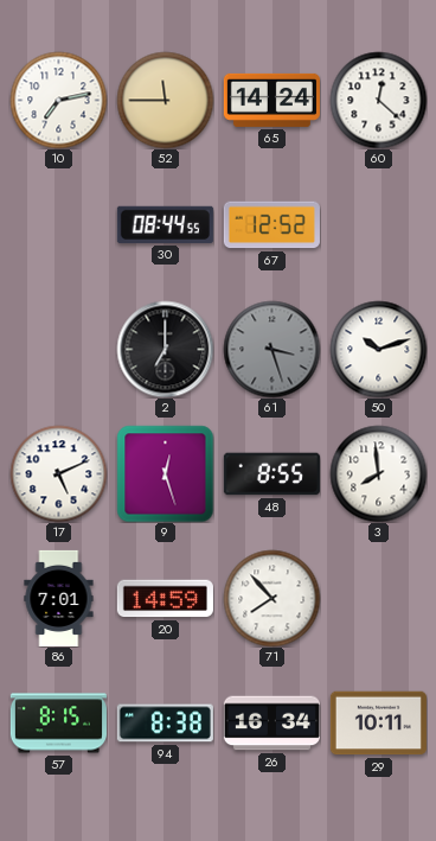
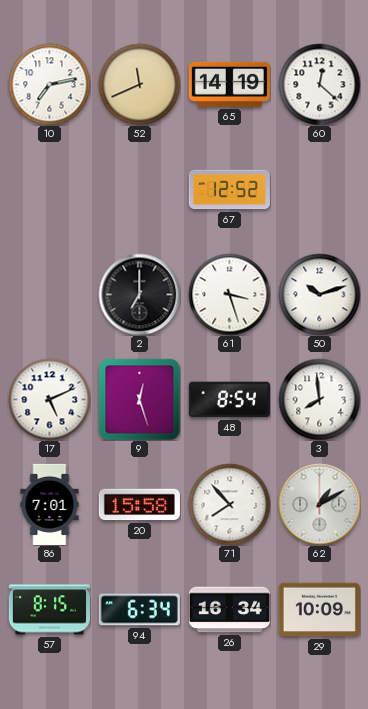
52: 11:45 -> 11:41
65: 14:24 -> 14:19
30: 08:44 -> none
61 dial: grey -> white
48: 8:55 -> 8:54
20: 14:59 -> 15:58
62: none -> 1:10
94: 8:38 -> 6:34
29: 10:11 -> 10:09
